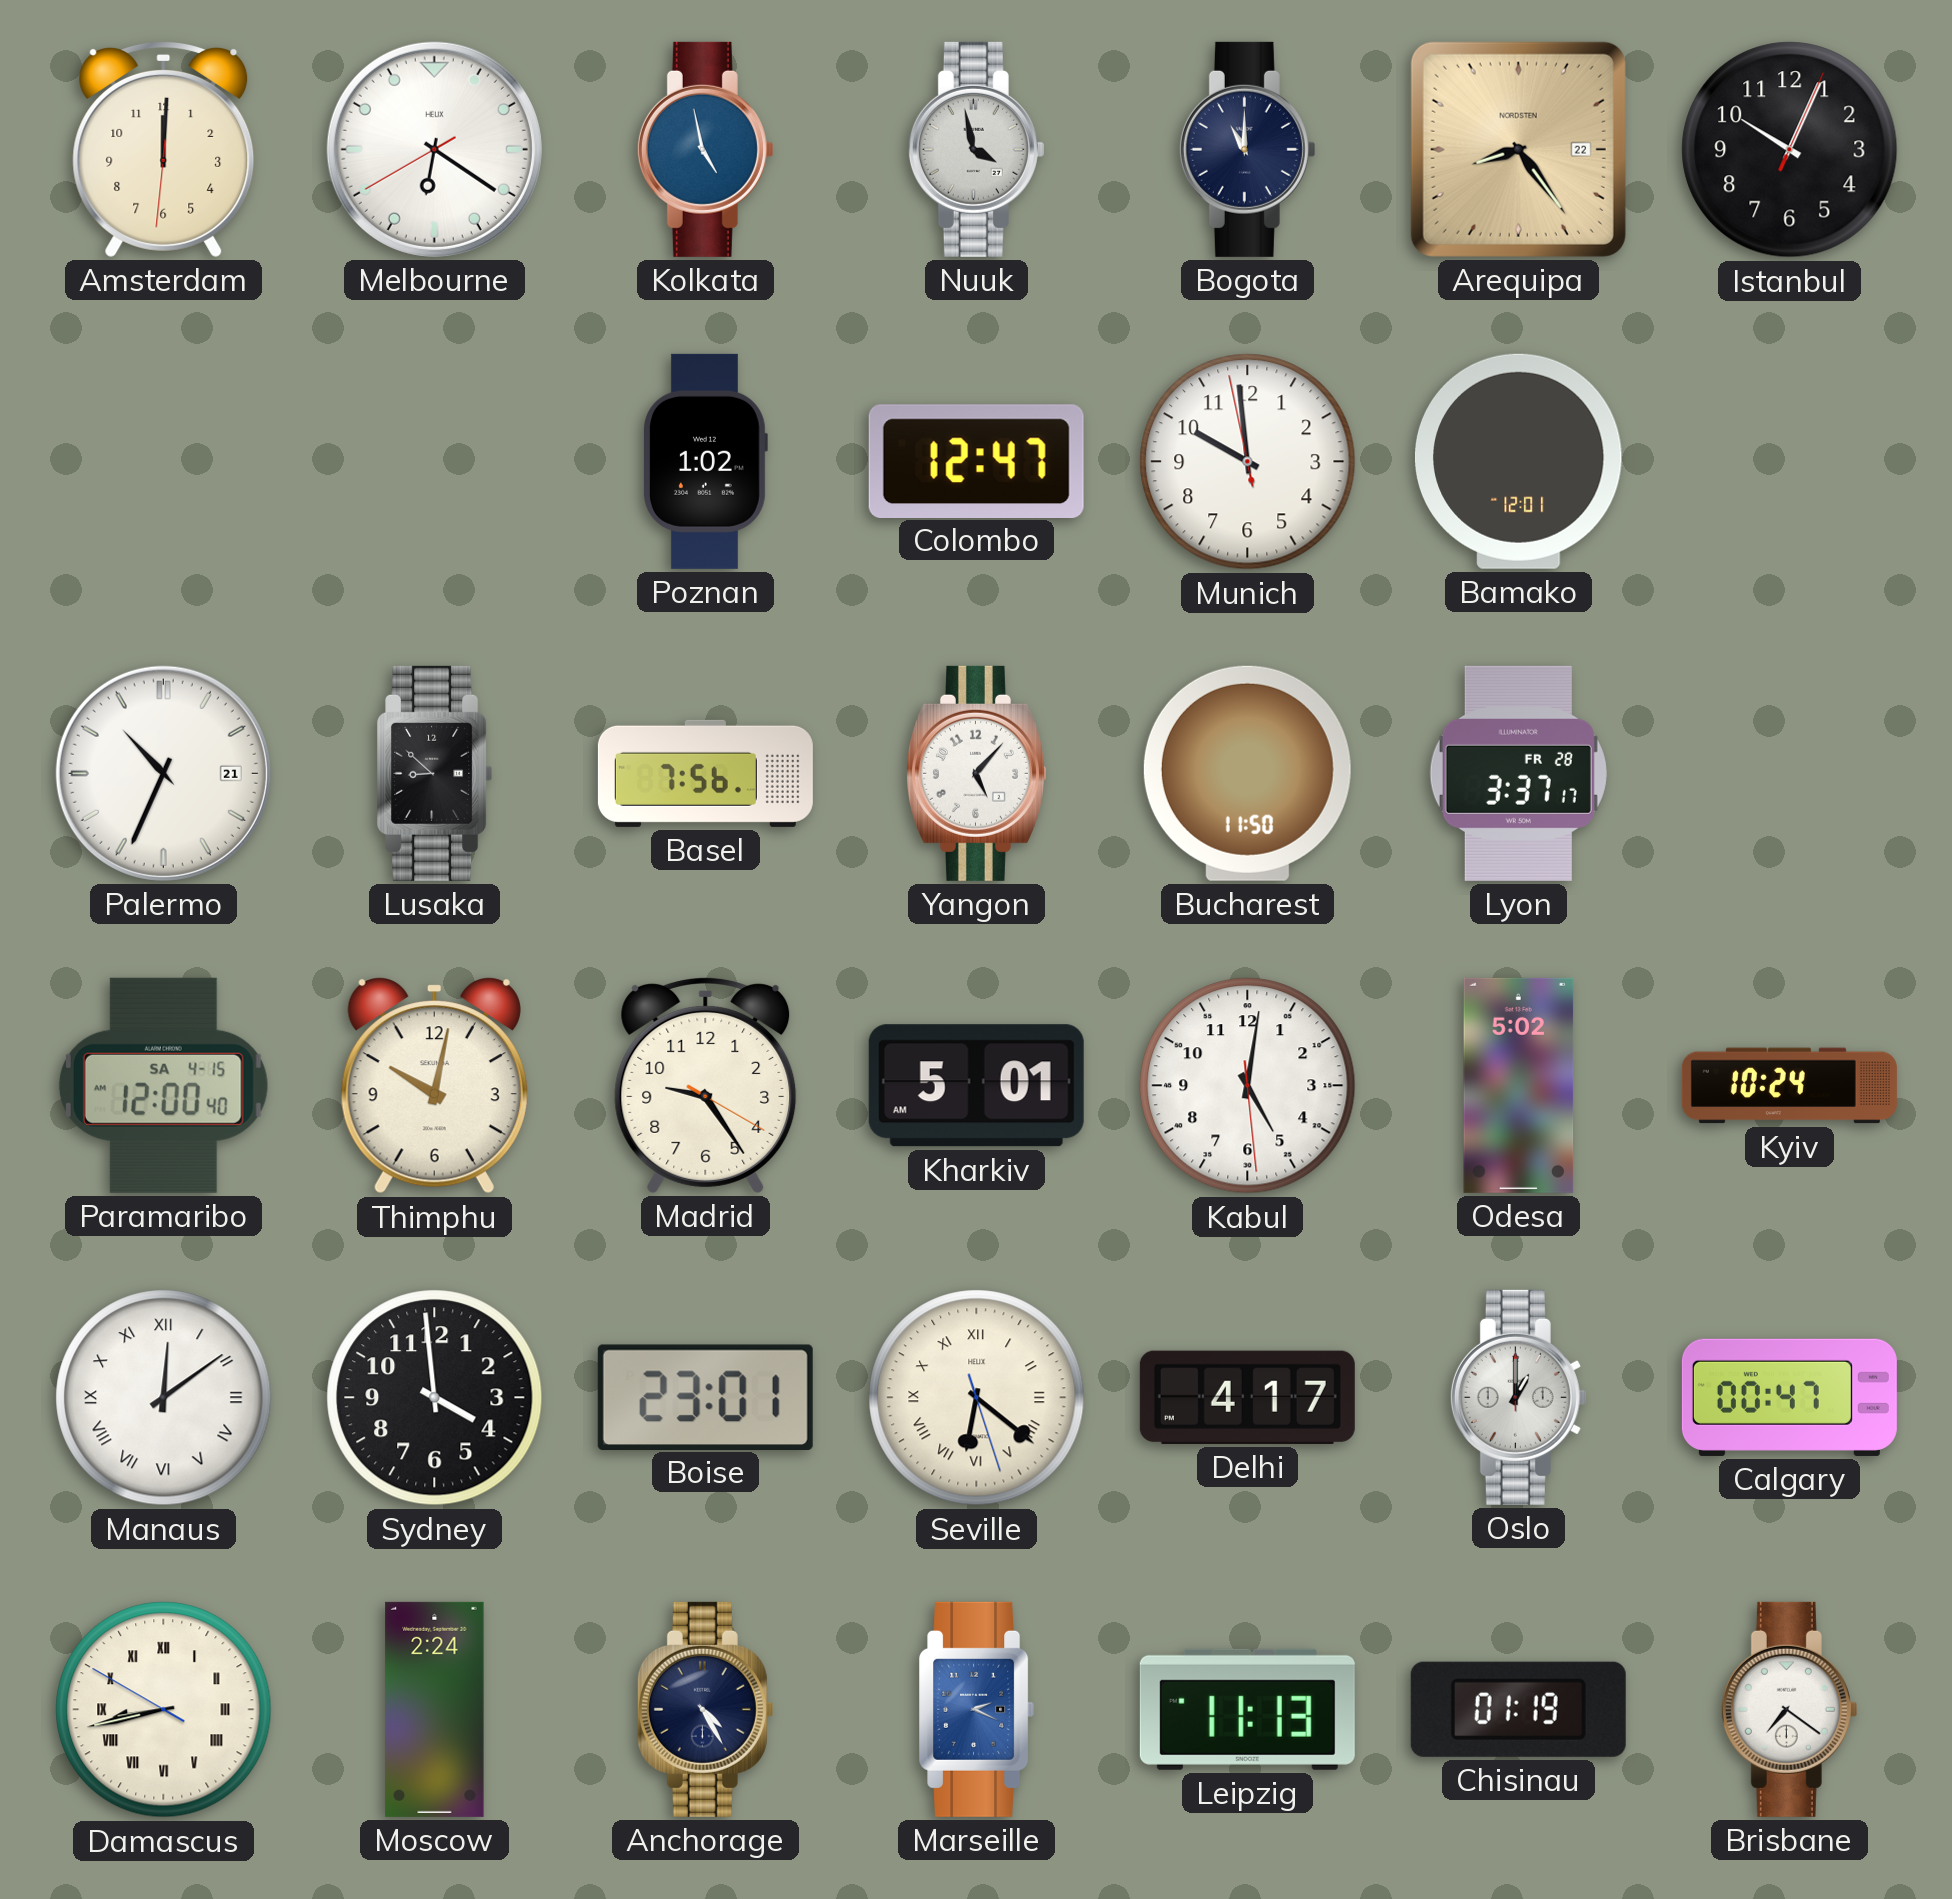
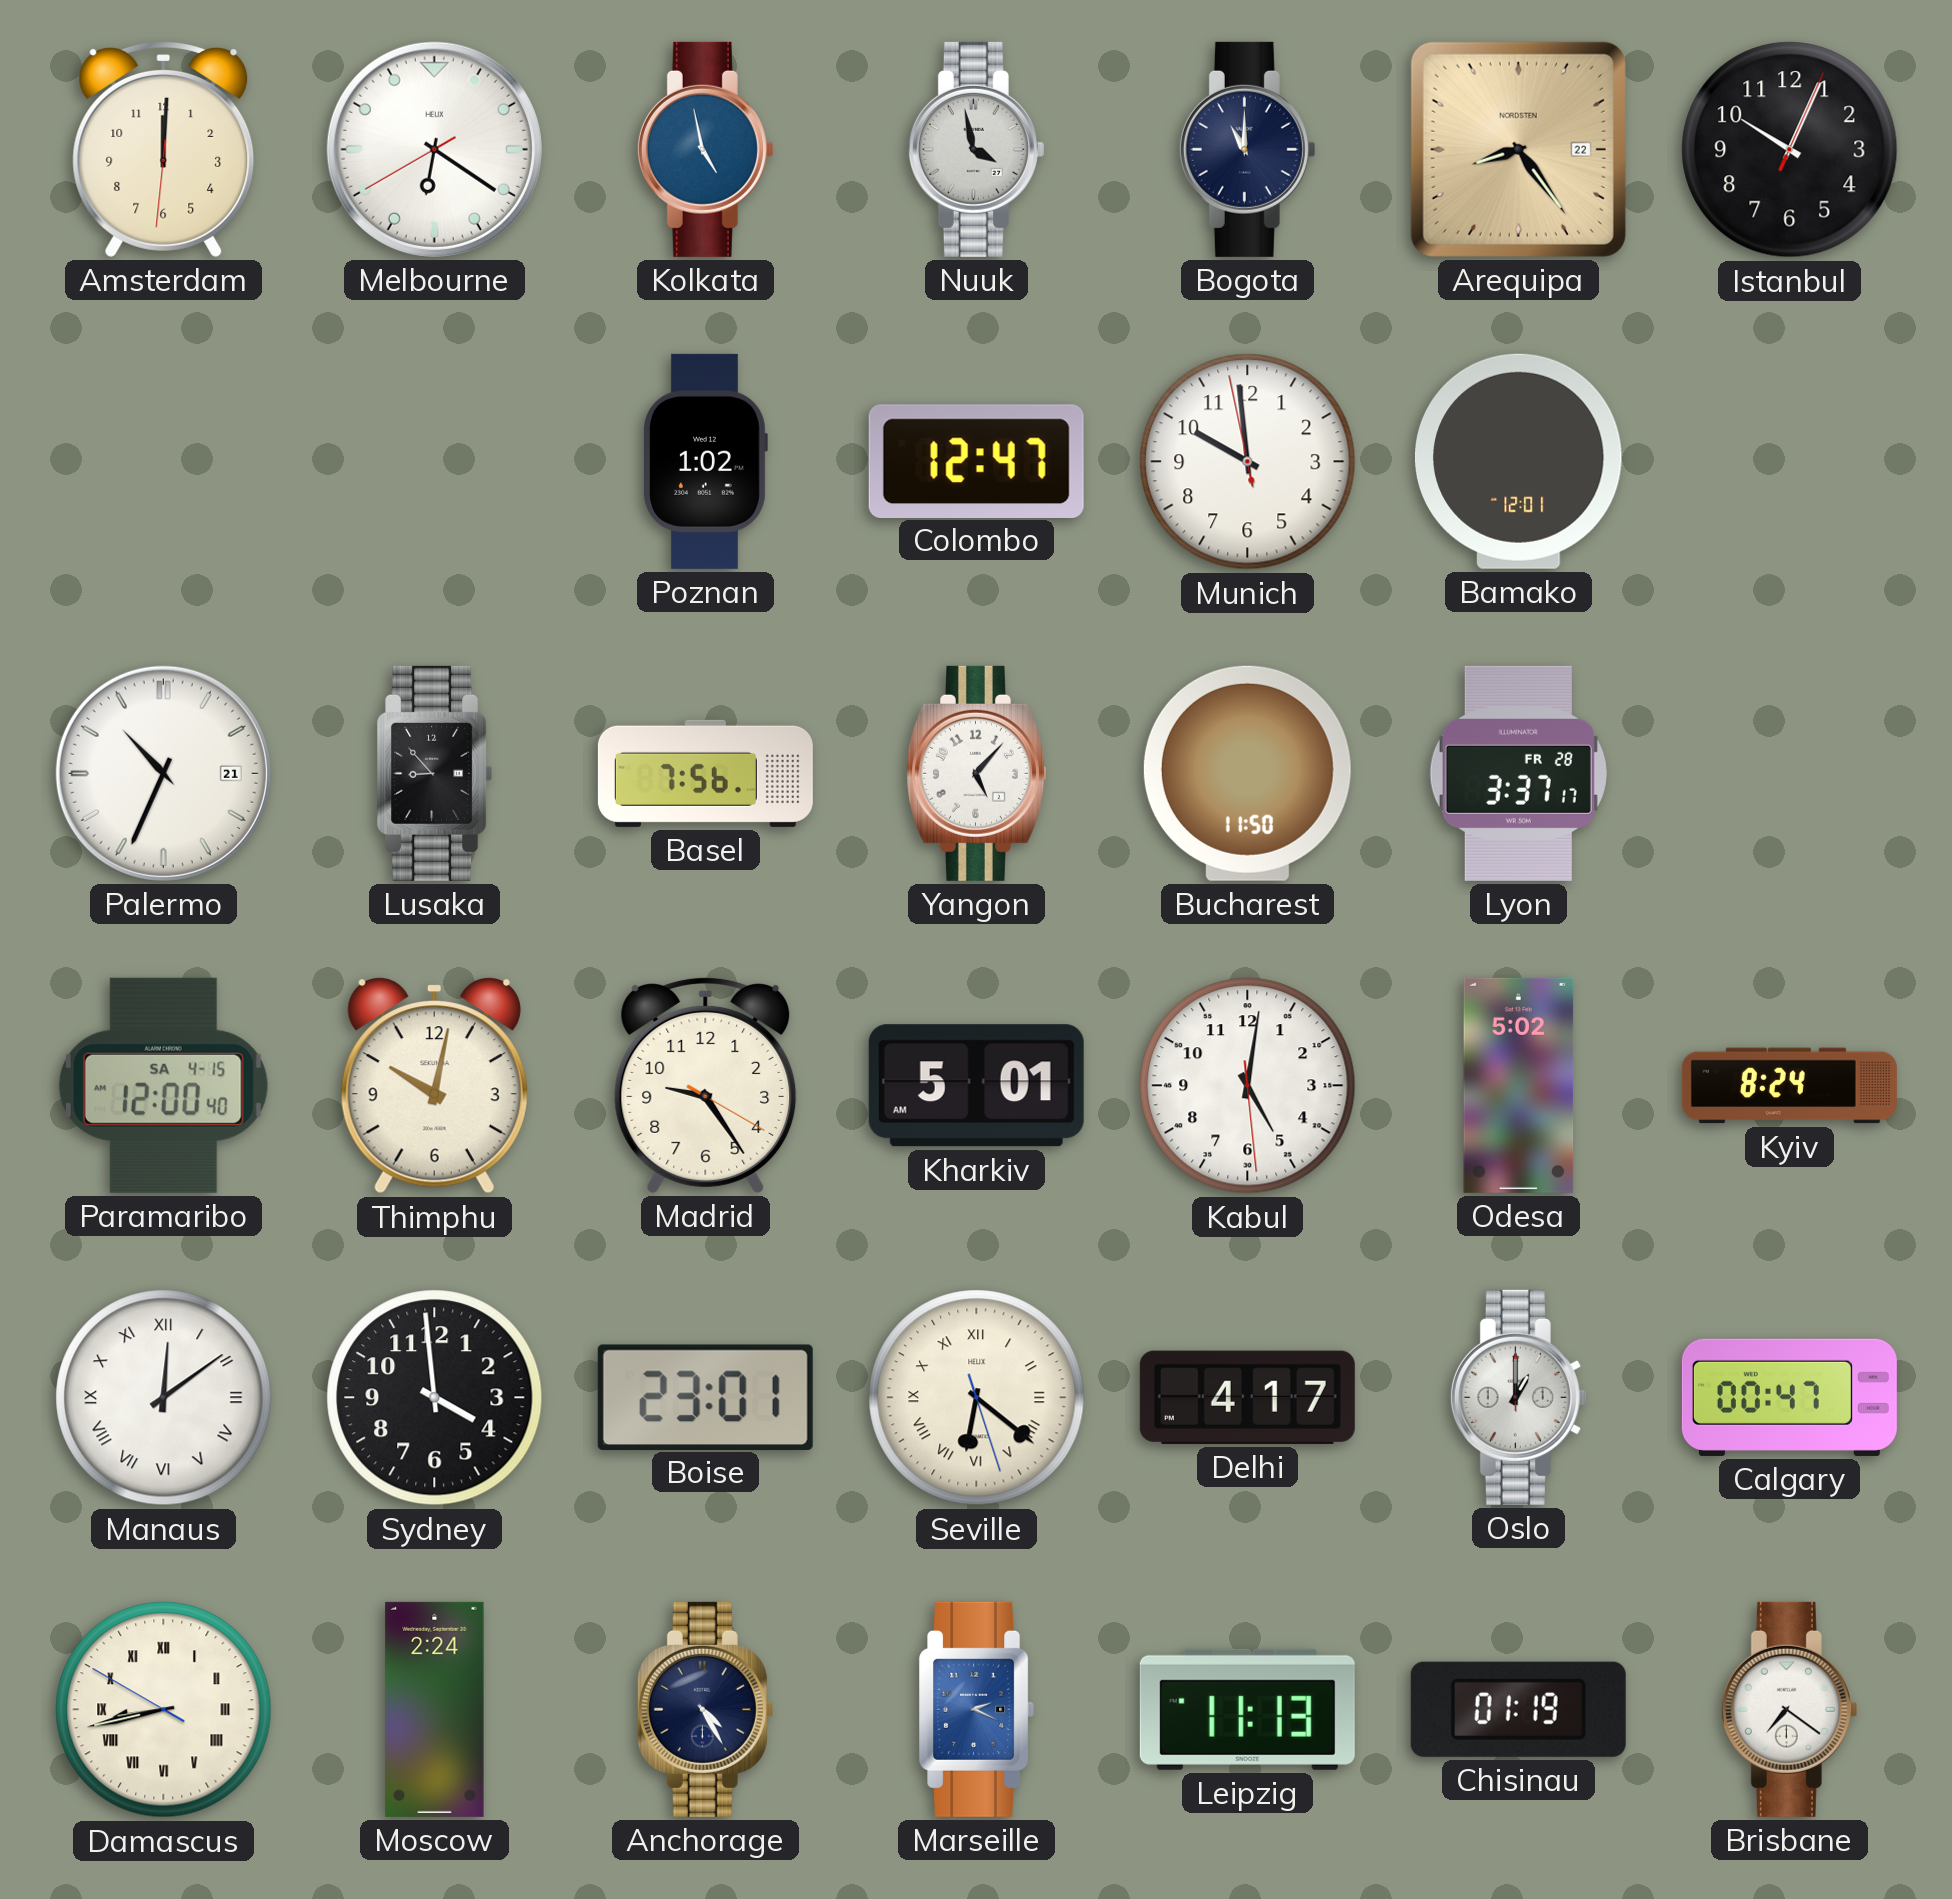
Lusaka: 8:52 -> 8:53
Kyiv: 10:24 -> 8:24
